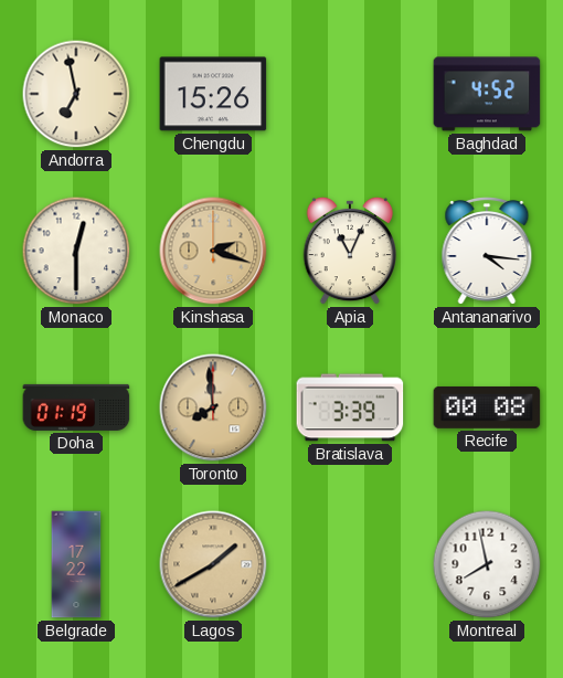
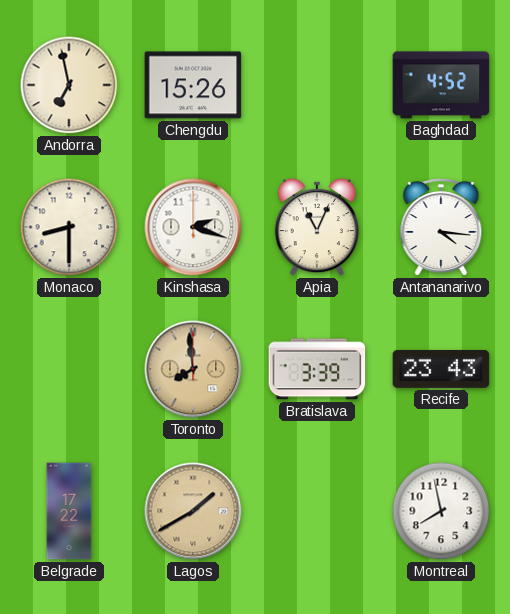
Monaco: 12:30 -> 8:30
Kinshasa dial: champagne -> white
Doha: 01:19 -> none
Recife: 00:08 -> 23:43
